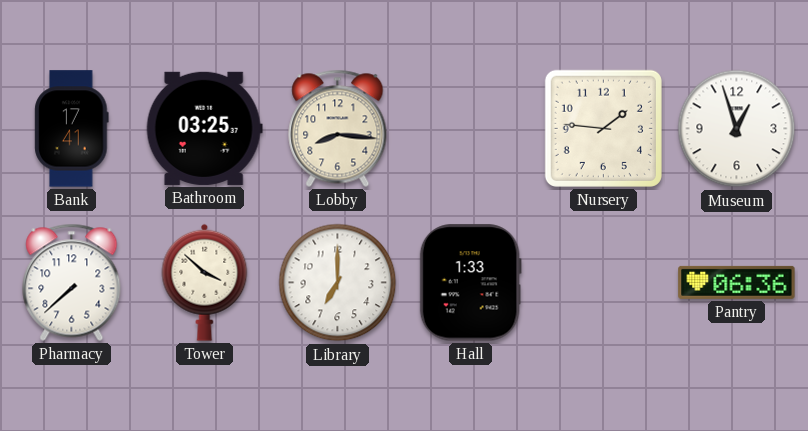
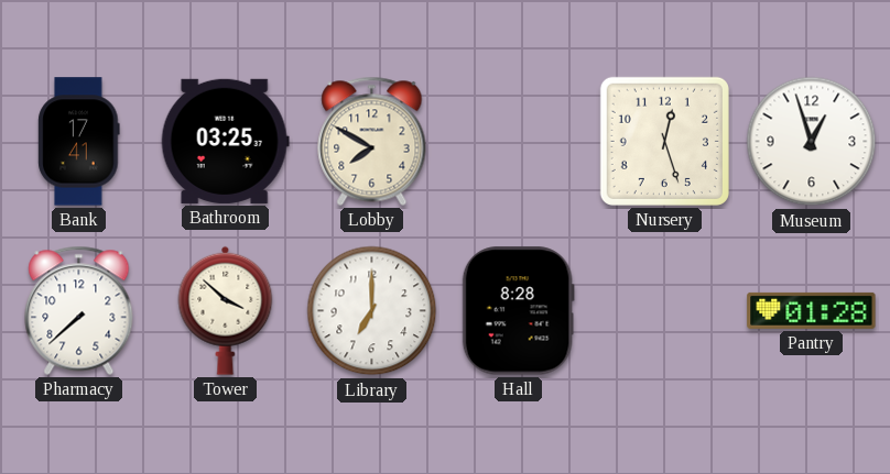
Lobby: 8:16 -> 7:50
Nursery: 1:46 -> 12:27
Hall: 1:33 -> 8:28
Pantry: 06:36 -> 01:28
